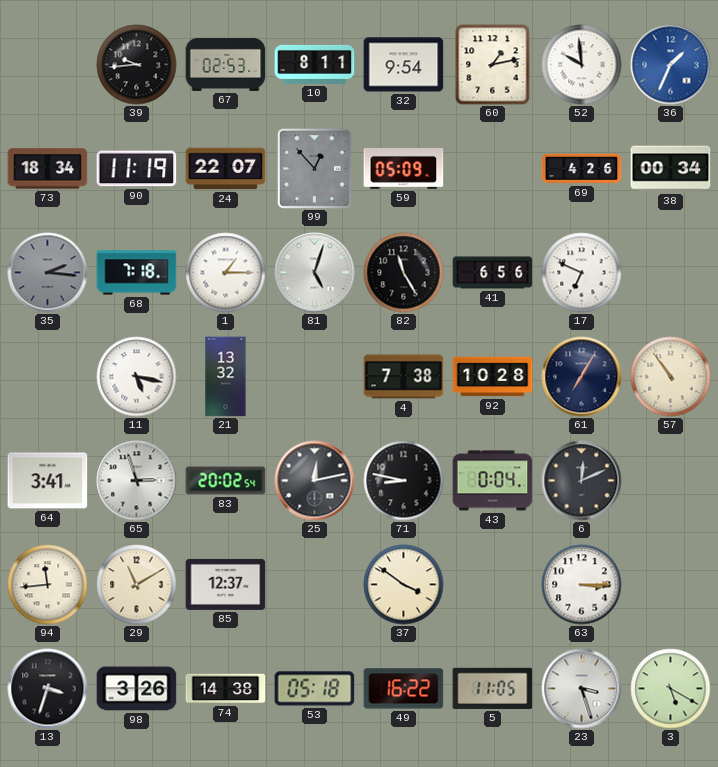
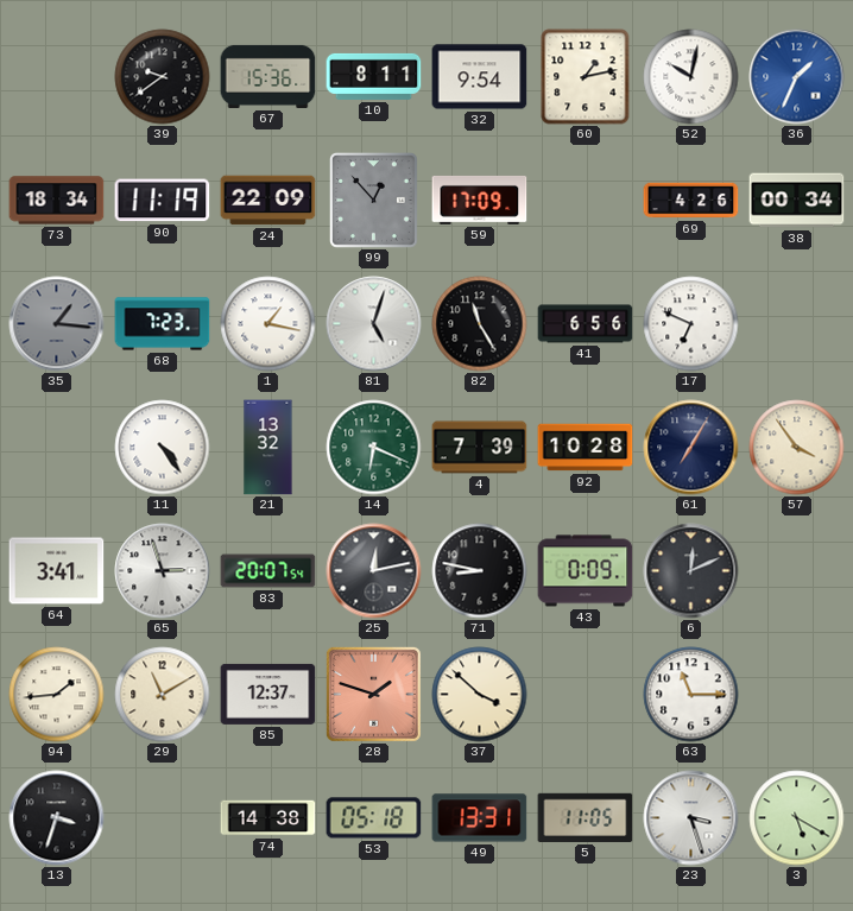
39: 9:44 -> 9:39
67: 02:53 -> 15:36
52: 9:59 -> 10:02
24: 22:07 -> 22:09
59: 05:09 -> 17:09
35: 2:16 -> 1:16
68: 7:18 -> 7:23
1: 1:15 -> 1:17
11: 5:17 -> 4:24
14: none -> 6:19
4: 7:38 -> 7:39
57: 10:54 -> 3:54
83: 20:02 -> 20:07
43: 0:04 -> 0:09
94: 11:44 -> 1:44
28: none -> 1:48
37: 3:51 -> 3:52
63: 3:15 -> 11:15
98: 3:26 -> none
49: 16:22 -> 13:31
